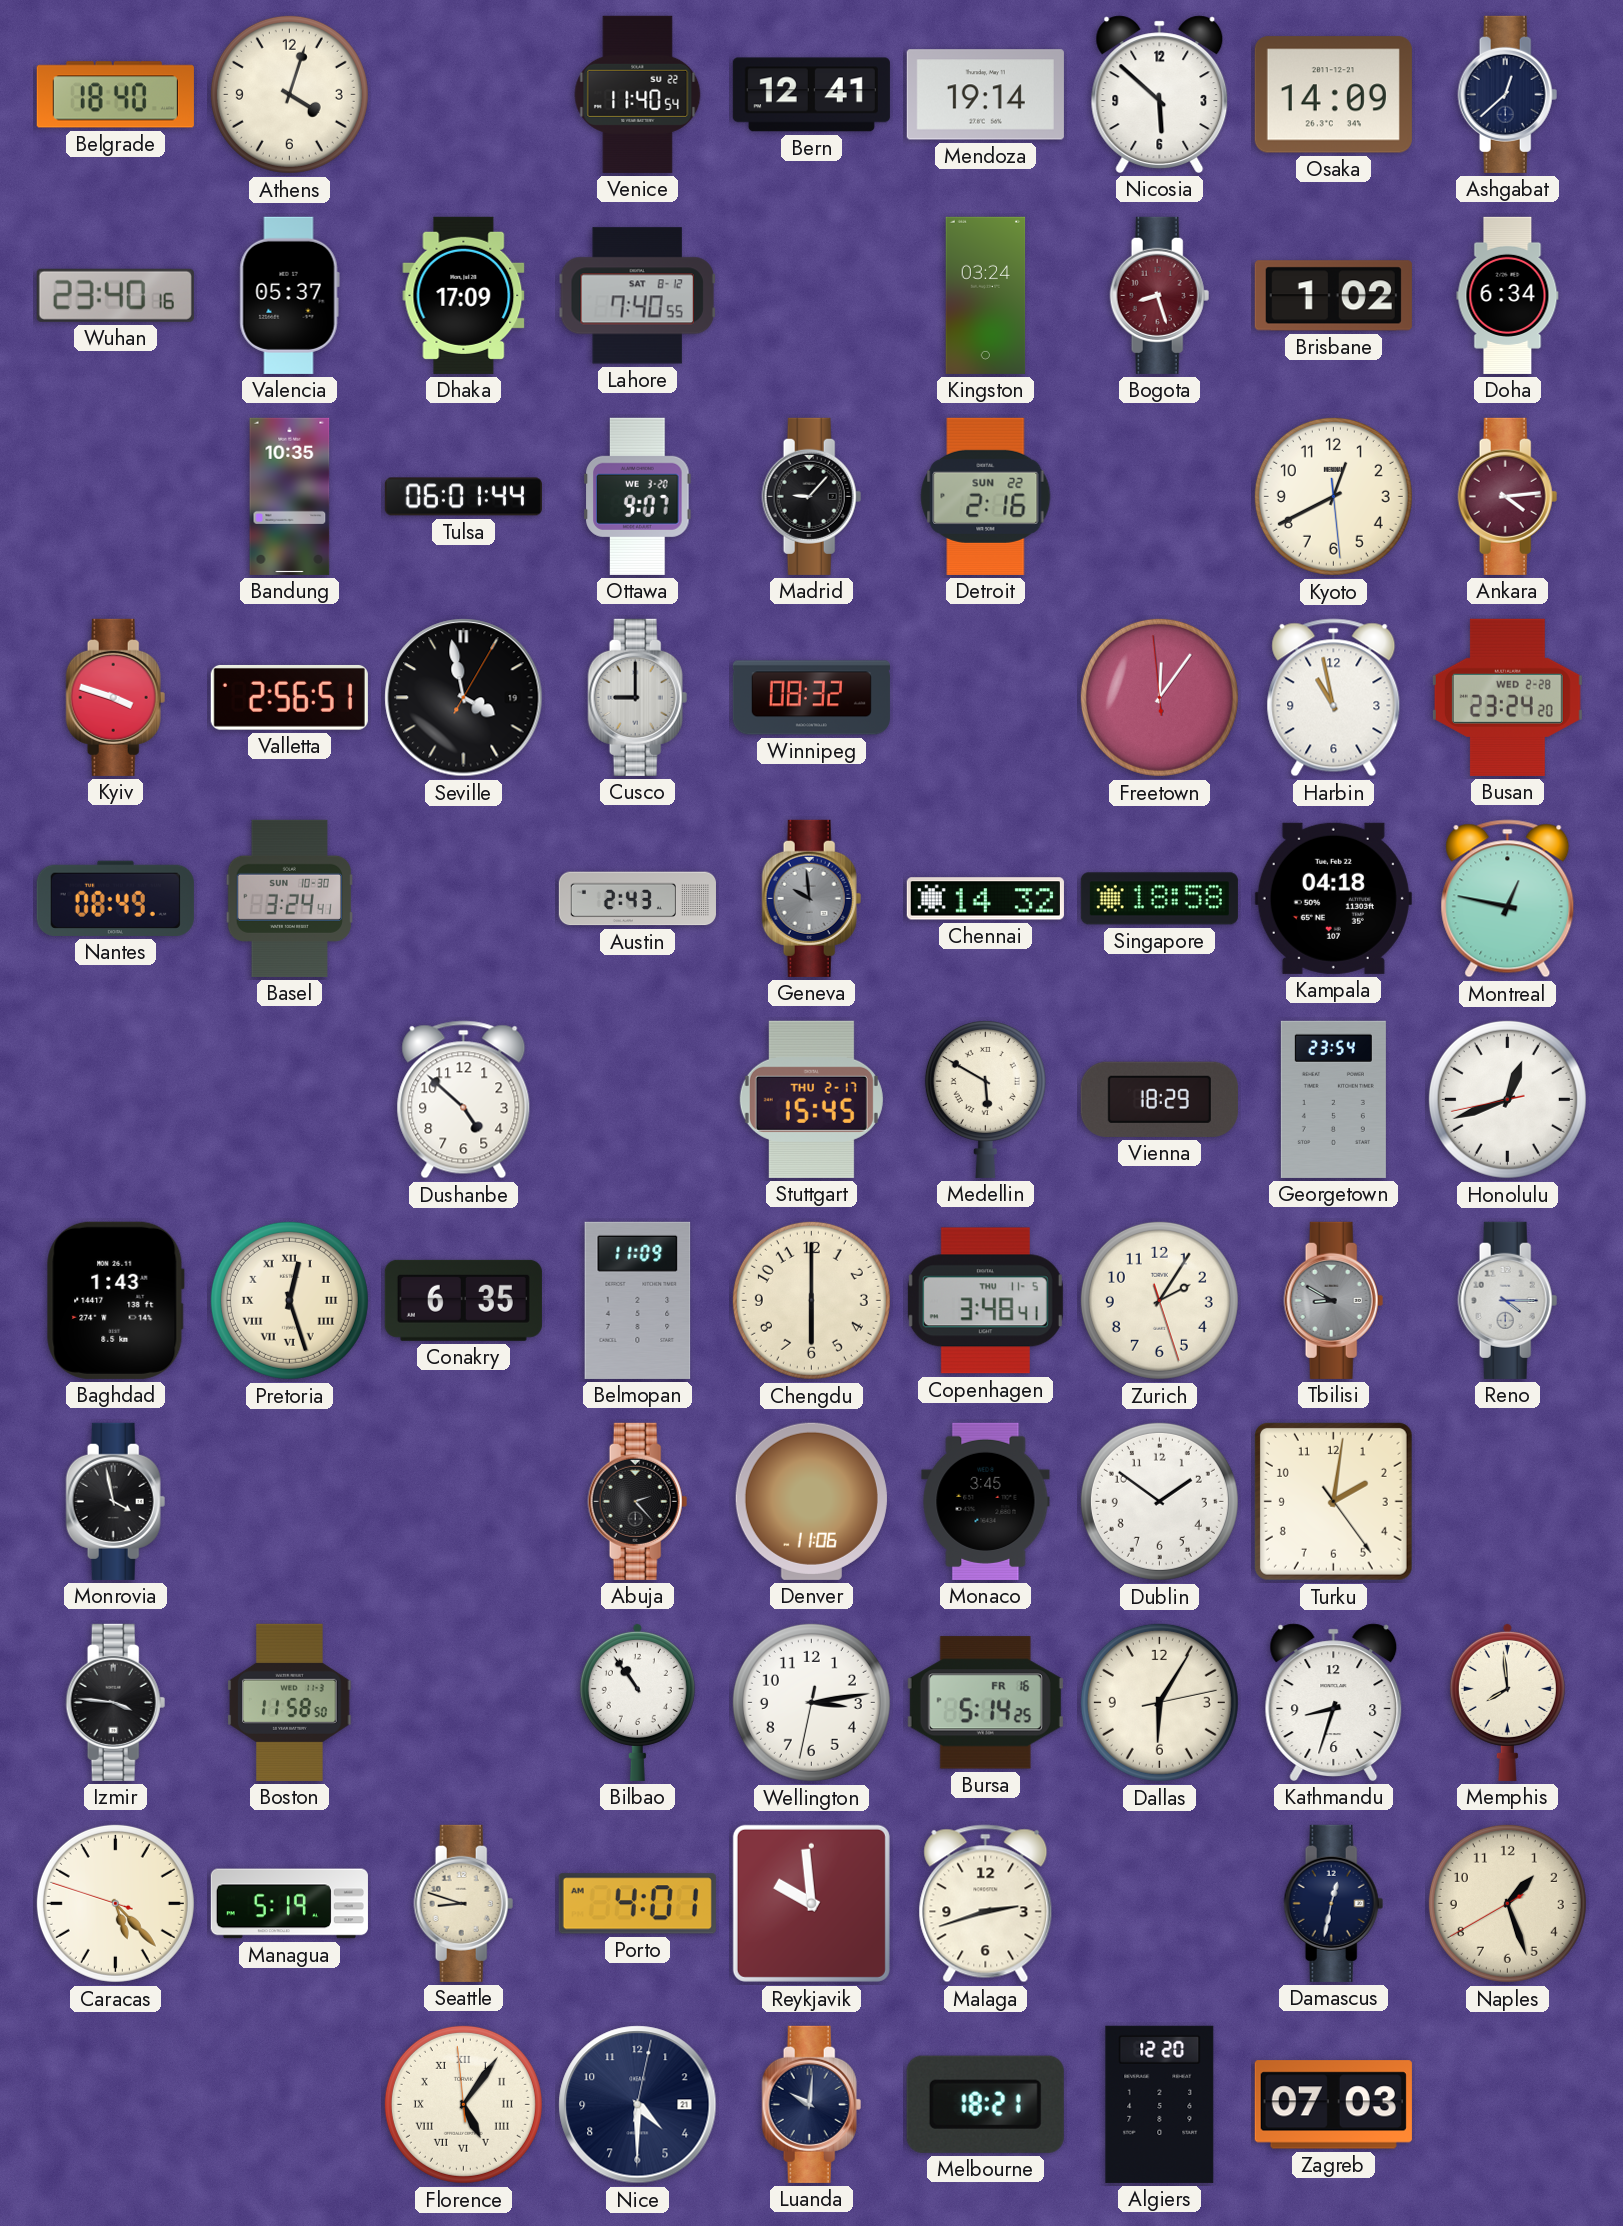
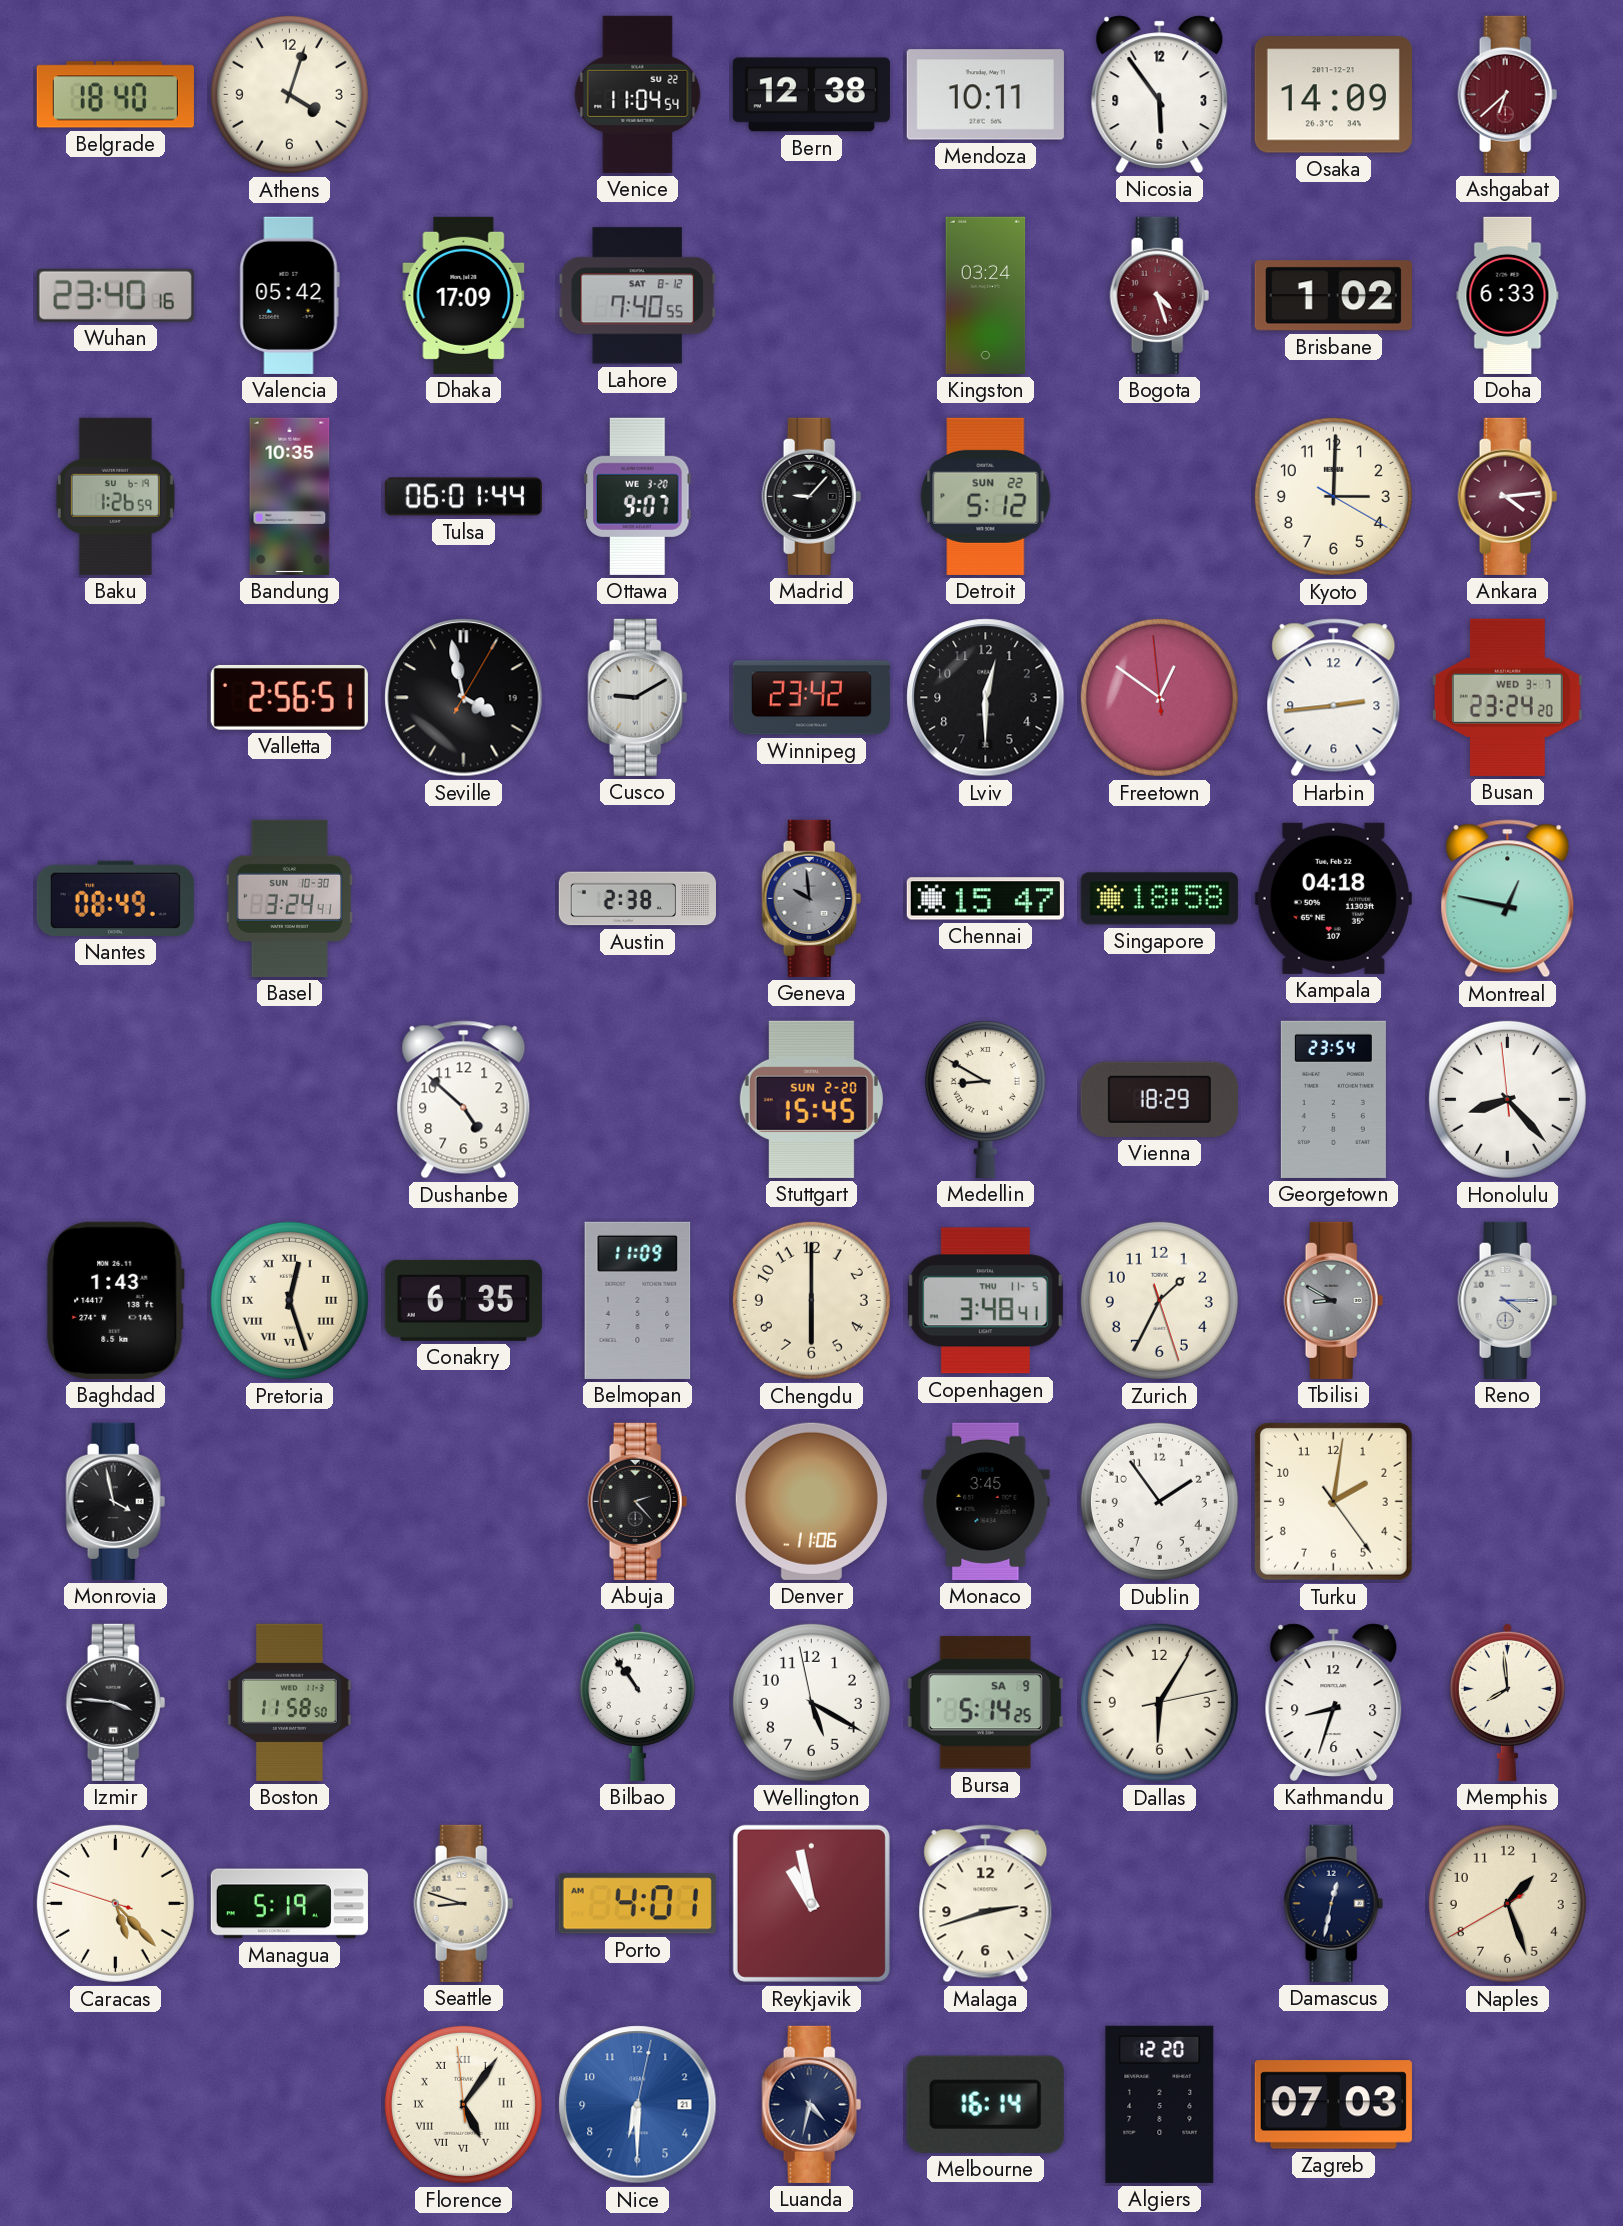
Venice: 11:40 -> 11:04
Bern: 12:41 -> 12:38
Mendoza: 19:14 -> 10:11
Nicosia: 5:52 -> 5:54
Ashgabat: 12:38 -> 6:38
Ashgabat dial: navy -> burgundy
Valencia: 05:37 -> 05:42
Bogota: 8:27 -> 4:27
Doha: 6:34 -> 6:33
Baku: none -> 1:26
Detroit: 2:16 -> 5:12
Kyoto: 12:40 -> 3:00
Kyiv: 3:48 -> none
Cusco: 9:00 -> 9:10
Winnipeg: 08:32 -> 23:42
Lviv: none -> 12:30
Freetown: 12:05 -> 12:50
Harbin: 10:58 -> 2:44
Busan date: WED 2-28 -> WED 3-7
Austin: 2:43 -> 2:38
Chennai: 14:32 -> 15:47
Stuttgart date: THU 2-17 -> SUN 2-20
Medellin: 5:50 -> 8:50
Honolulu: 12:41 -> 8:22
Zurich: 2:05 -> 1:34
Dublin: 1:51 -> 1:54
Wellington: 3:13 -> 5:19
Bursa date: FR 16 -> SA 9
Reykjavik: 9:59 -> 10:58
Nice: 4:30 -> 6:30
Nice dial: navy -> blue
Luanda: 10:01 -> 4:32
Melbourne: 18:21 -> 16:14
